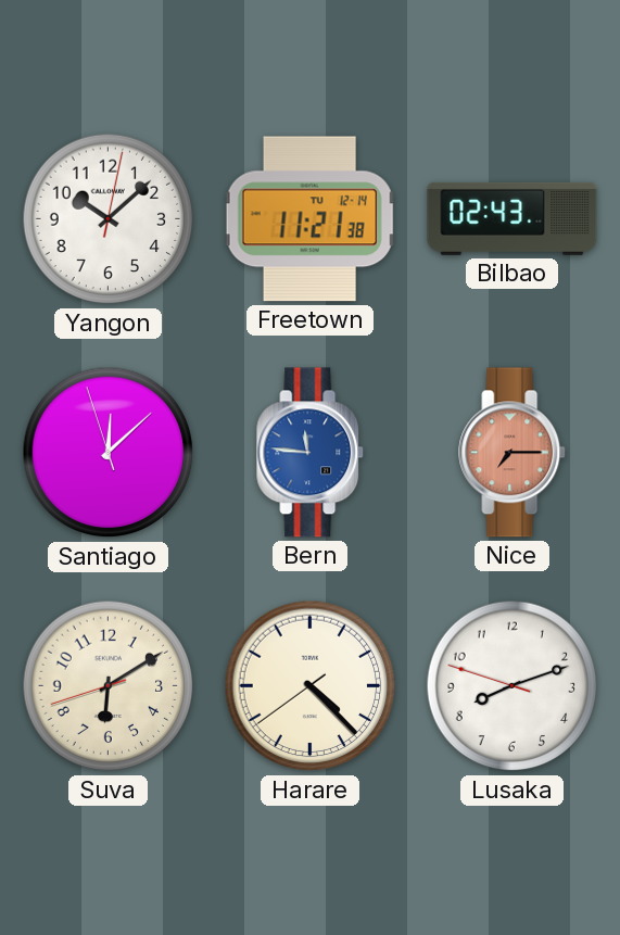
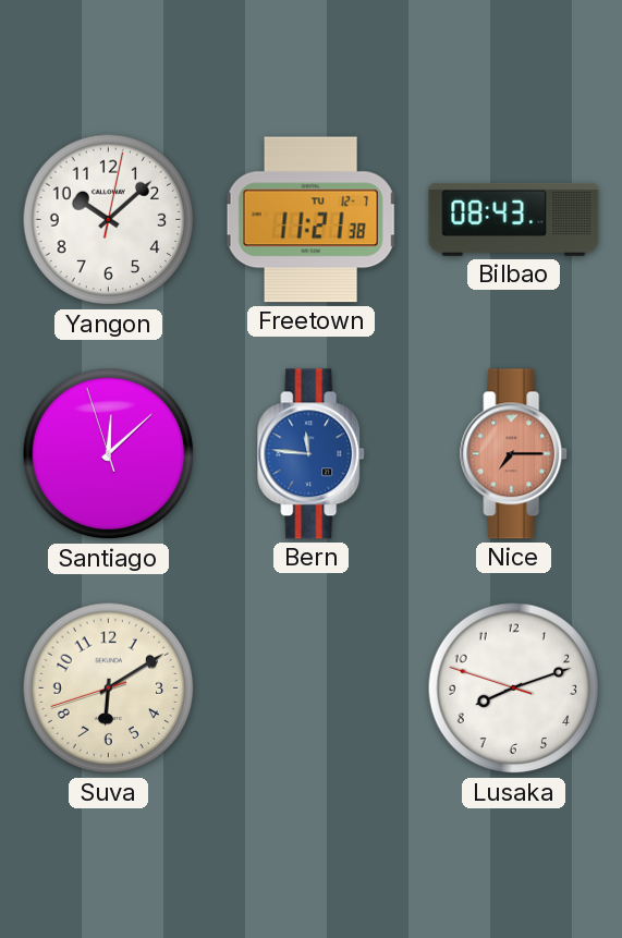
Freetown date: TU 12-14 -> TU 12-7
Bilbao: 02:43 -> 08:43
Harare: 4:22 -> none
